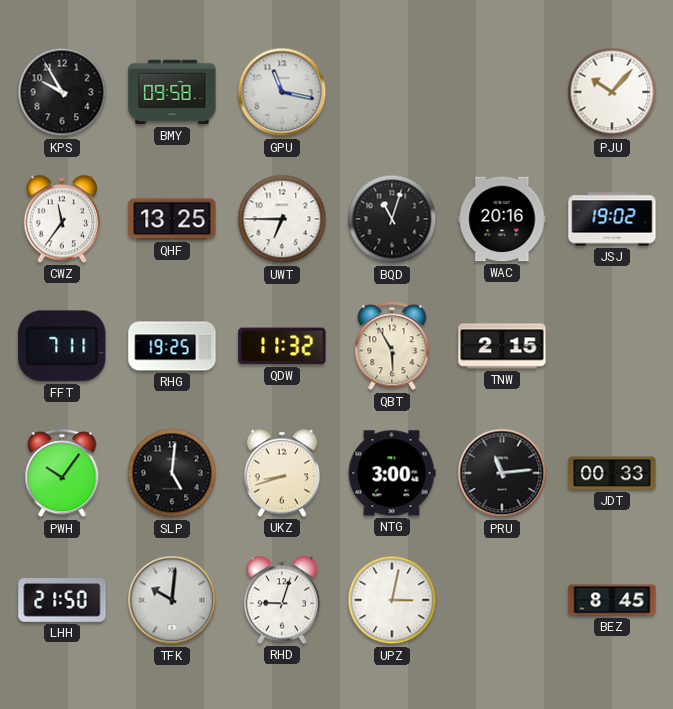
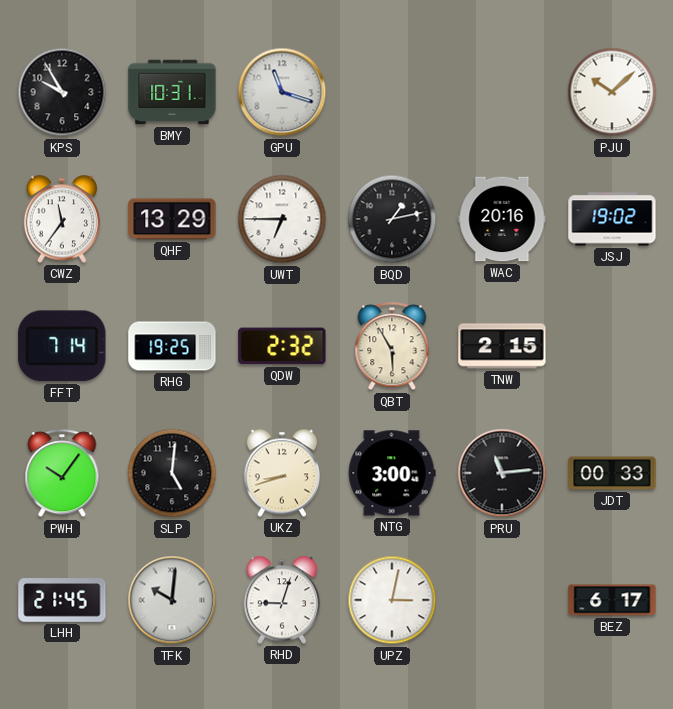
BMY: 09:58 -> 10:31
GPU: 11:17 -> 11:18
PJU: 10:07 -> 10:08
QHF: 13:25 -> 13:29
BQD: 11:03 -> 1:13
FFT: 7:11 -> 7:14
QDW: 11:32 -> 2:32
LHH: 21:50 -> 21:45
BEZ: 8:45 -> 6:17
